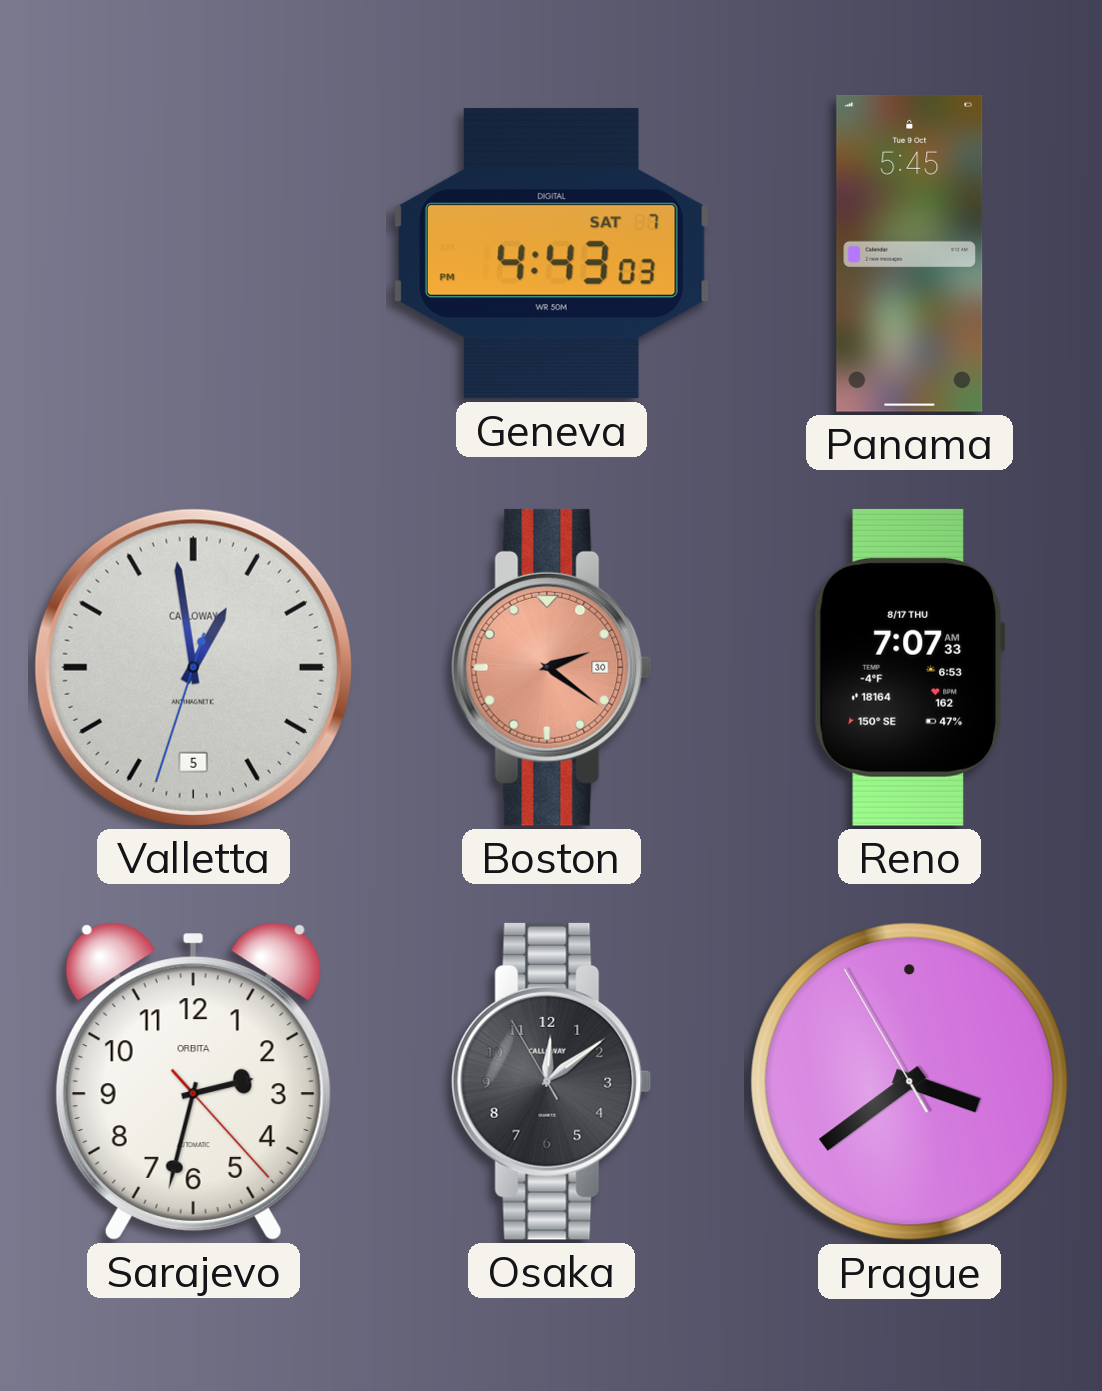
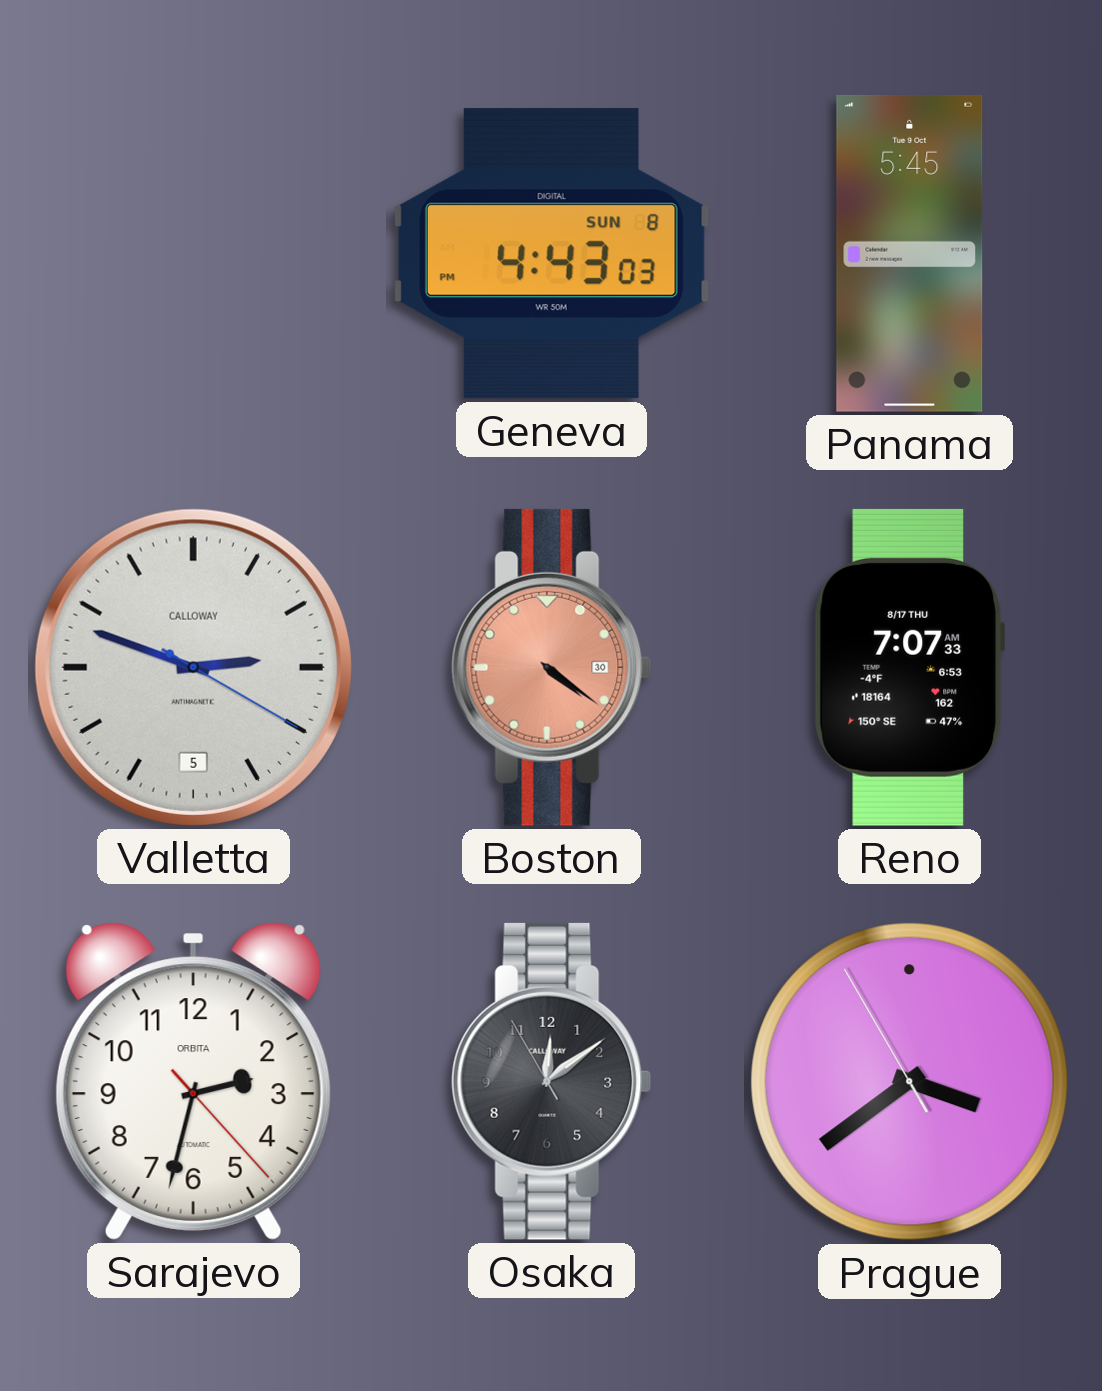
Geneva date: SAT 7 -> SUN 8
Valletta: 12:58 -> 2:48
Boston: 2:21 -> 4:21
